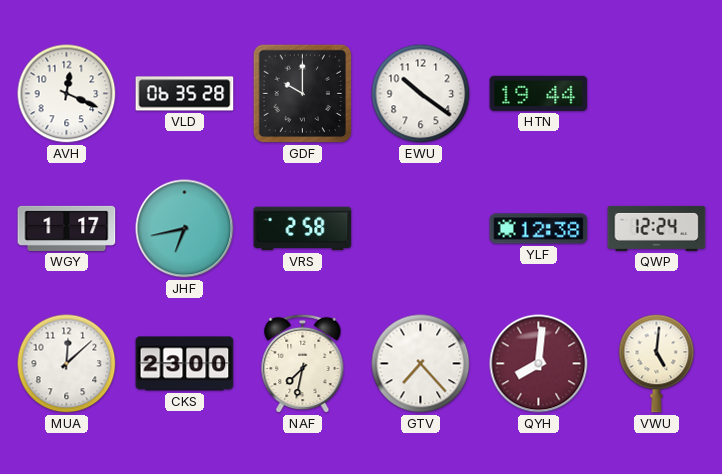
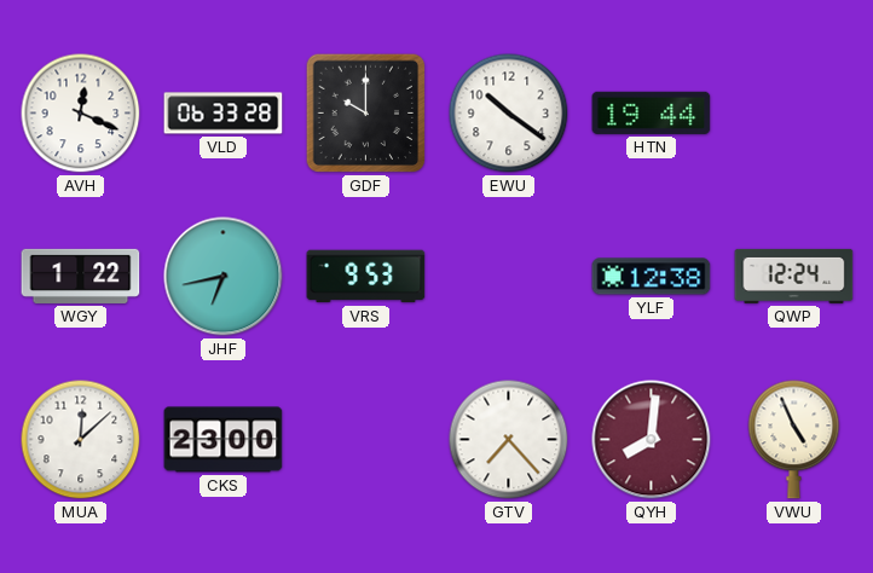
VLD: 06:35 -> 06:33
WGY: 1:17 -> 1:22
VRS: 2:58 -> 9:53
NAF: 7:32 -> none
VWU: 5:01 -> 4:56
